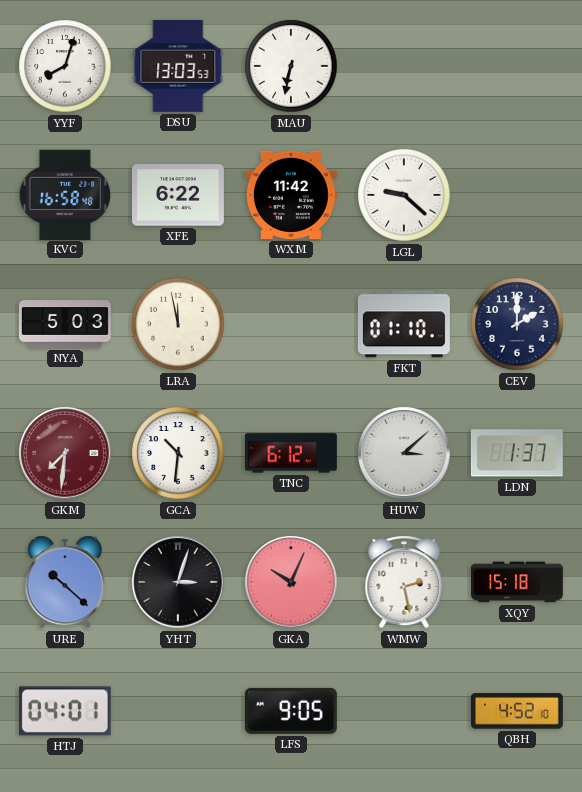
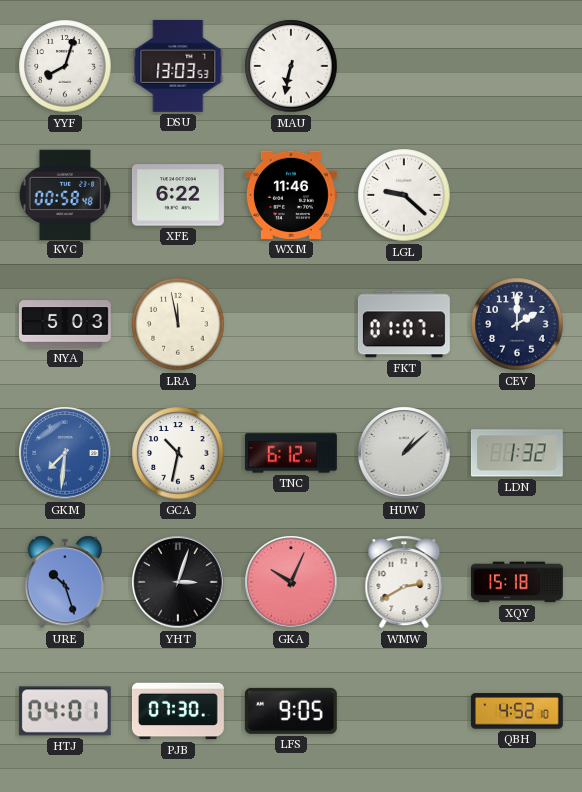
KVC: 16:58 -> 00:58
WXM: 11:42 -> 11:46
FKT: 01:10 -> 01:07
GKM dial: burgundy -> blue
GCA: 10:31 -> 10:32
HUW: 3:08 -> 1:08
LDN: 1:37 -> 1:32
URE: 10:22 -> 10:27
WMW: 2:28 -> 2:40
PJB: none -> 07:30
